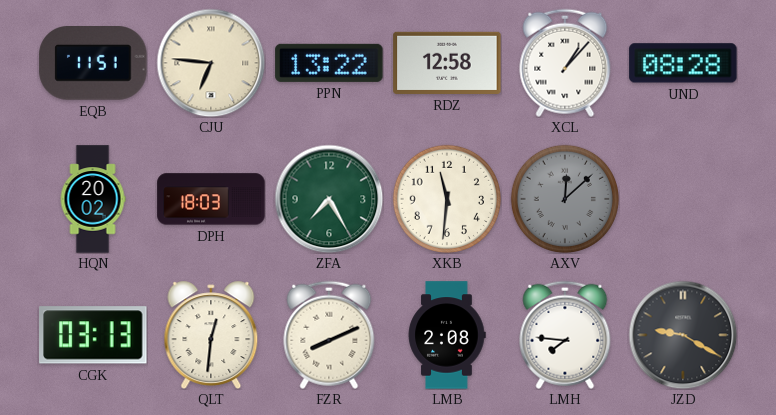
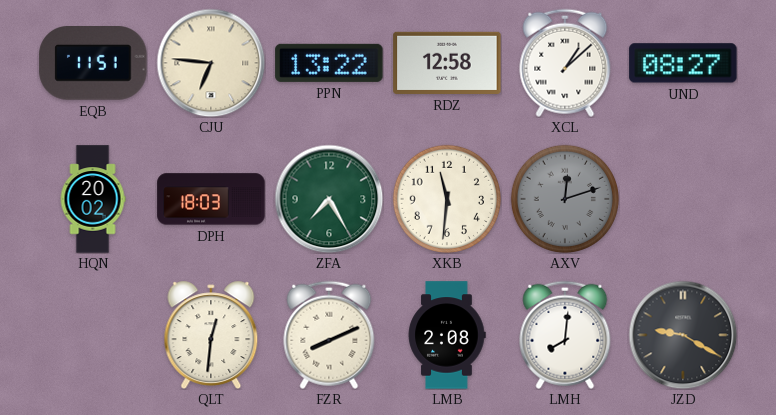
XCL: 1:07 -> 1:08
UND: 08:28 -> 08:27
AXV: 12:08 -> 12:12
CGK: 03:13 -> none
LMH: 7:46 -> 8:01
